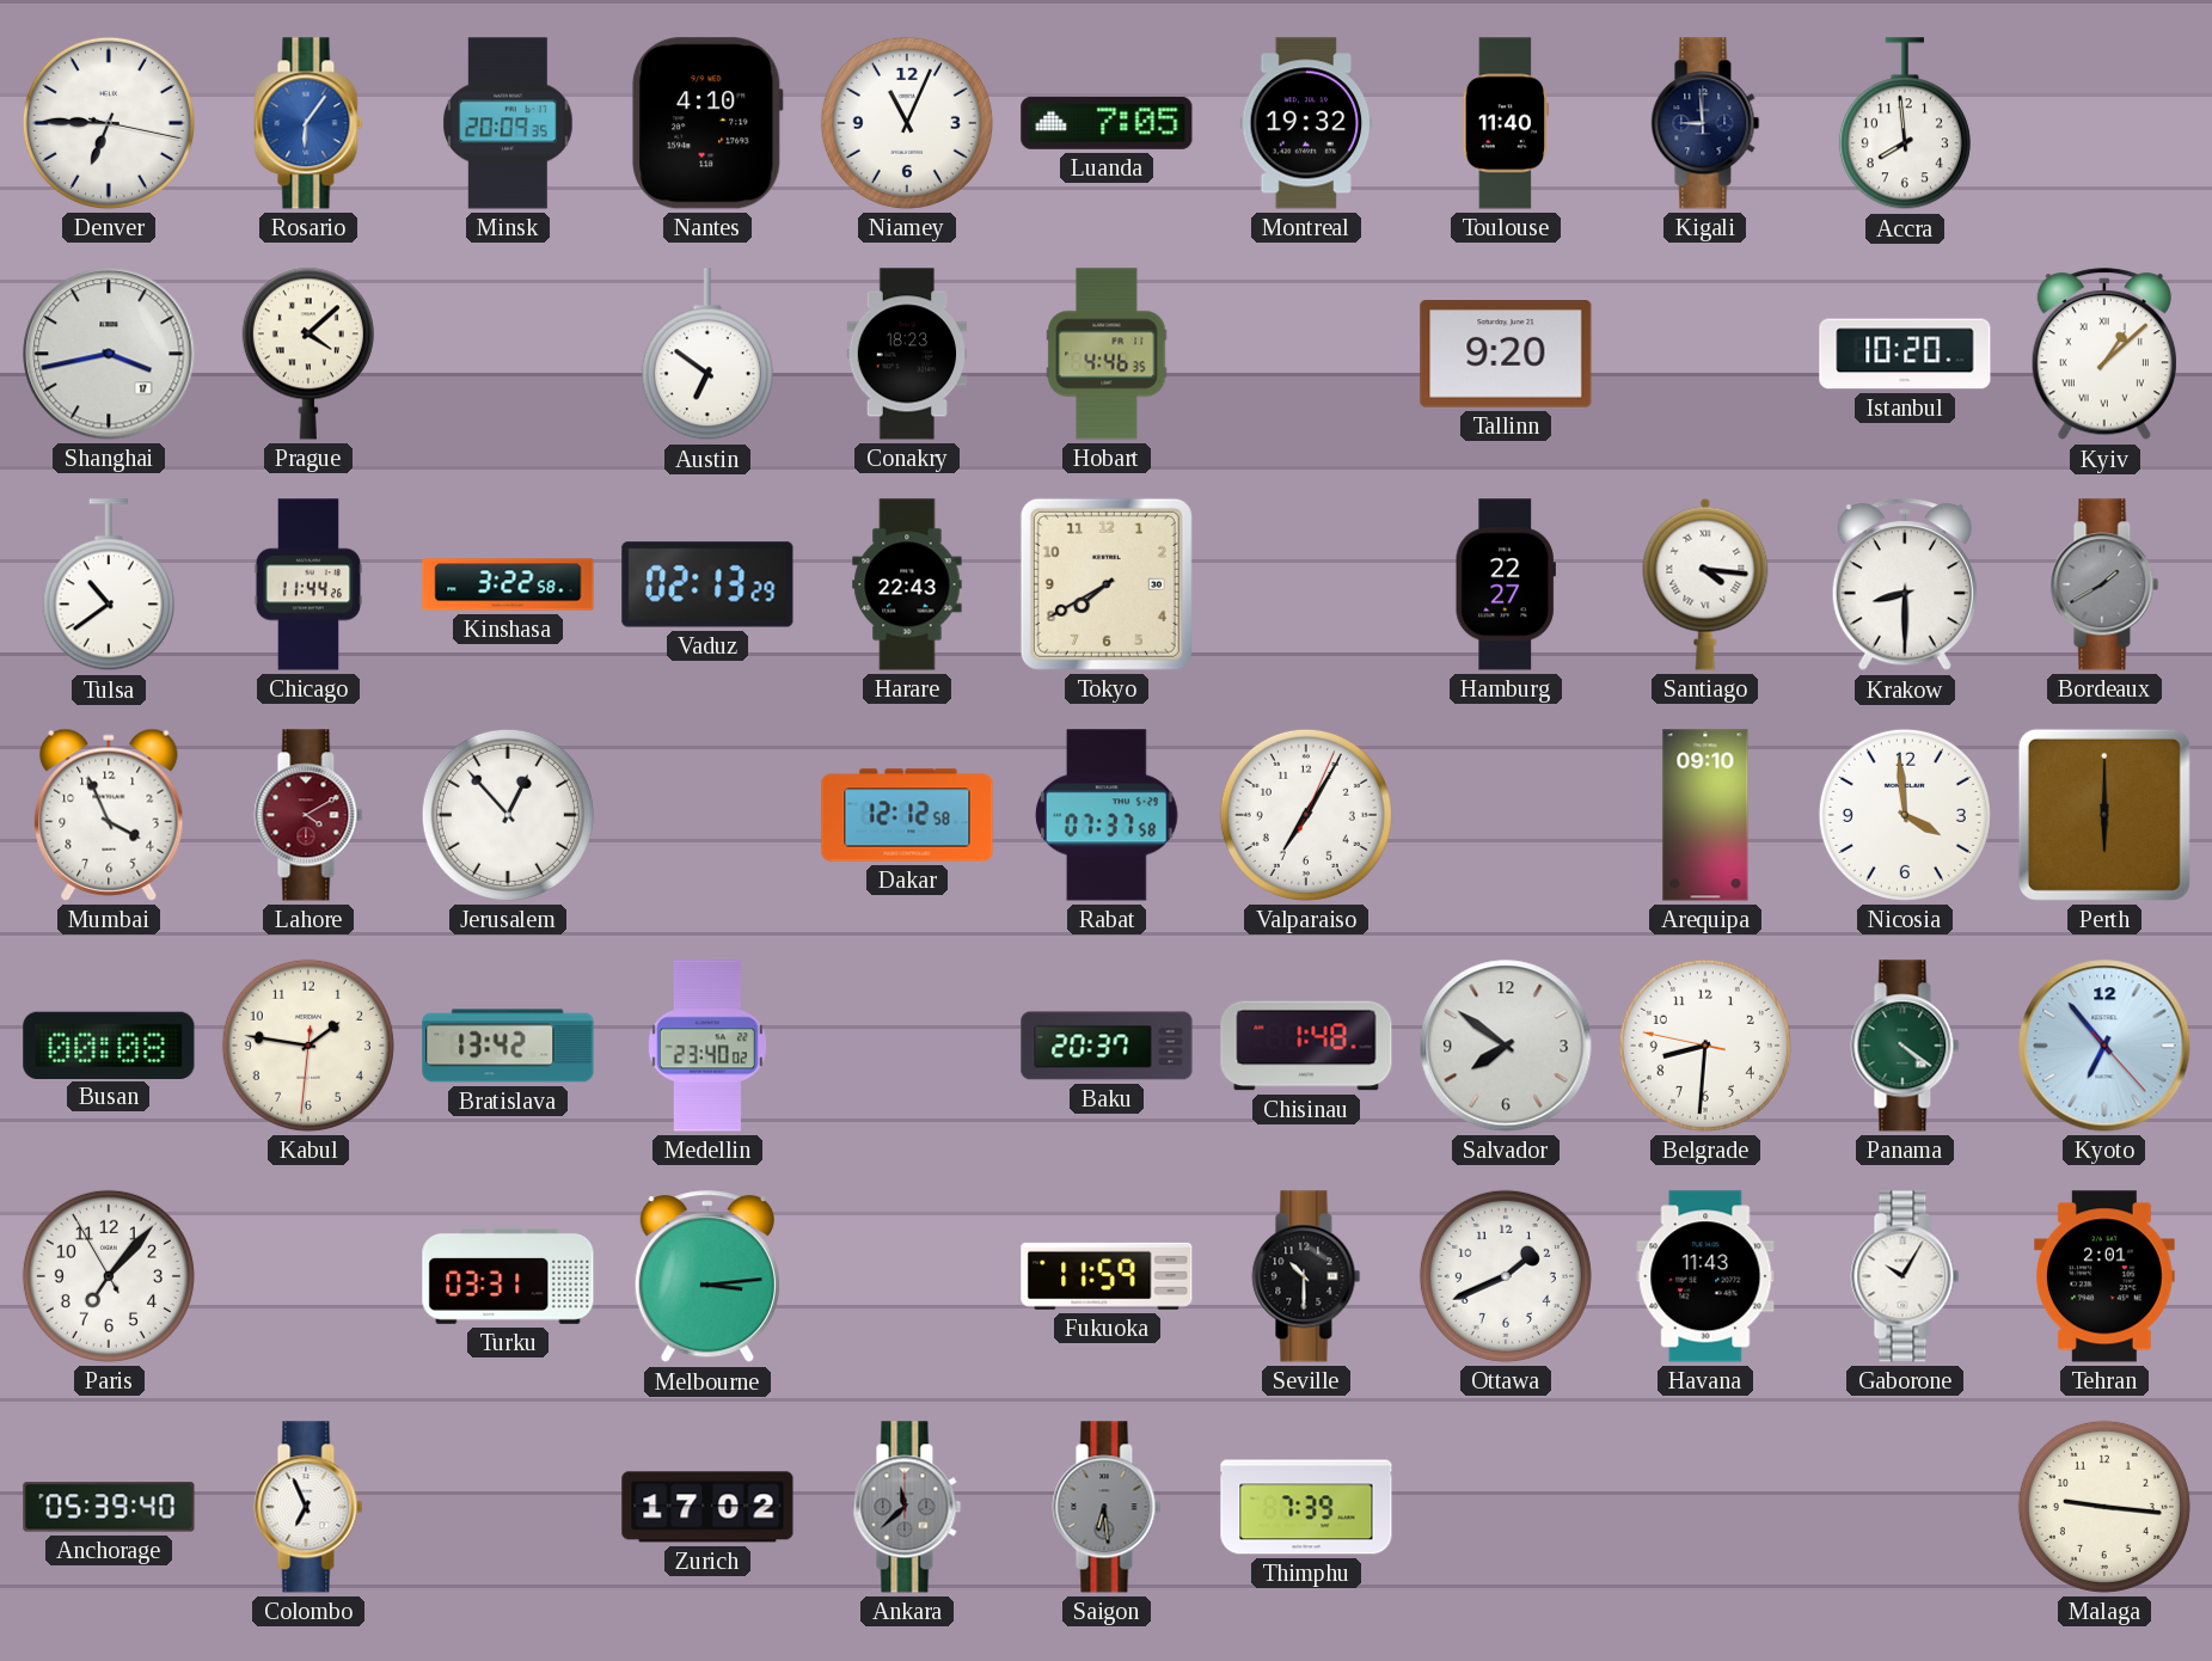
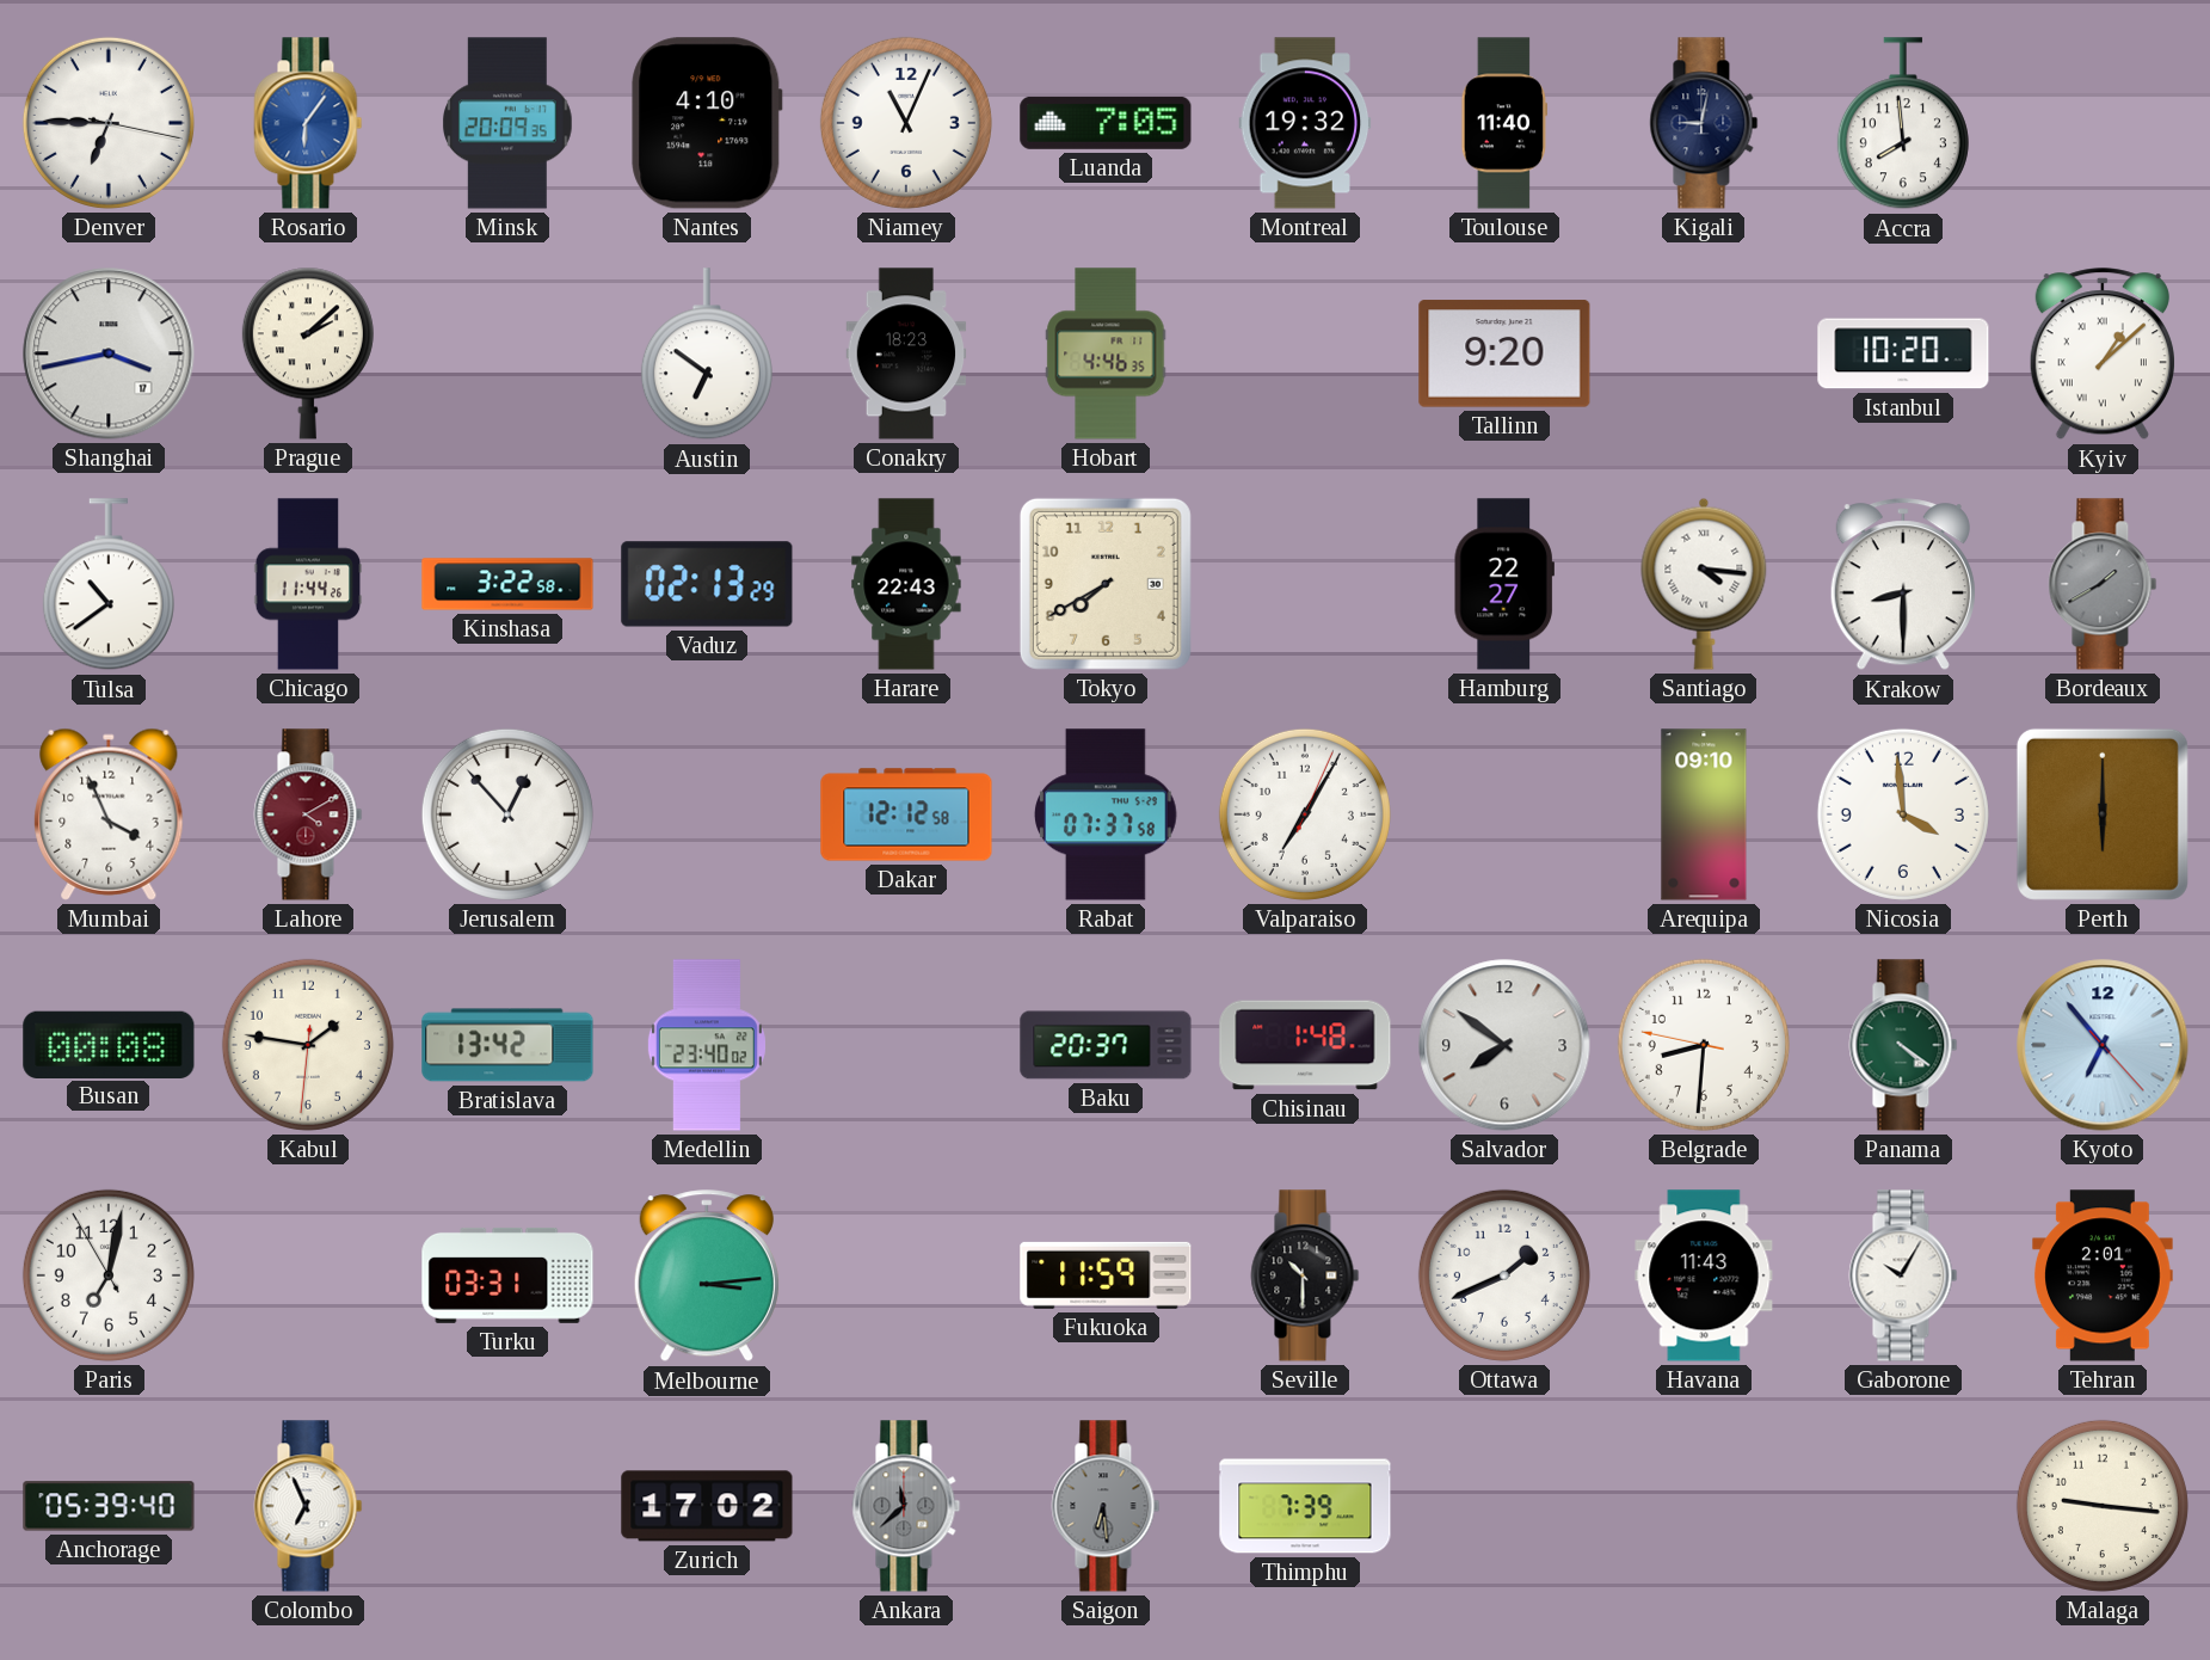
Kigali: 8:59 -> 9:02
Prague: 4:08 -> 2:08
Paris: 7:06 -> 7:01
